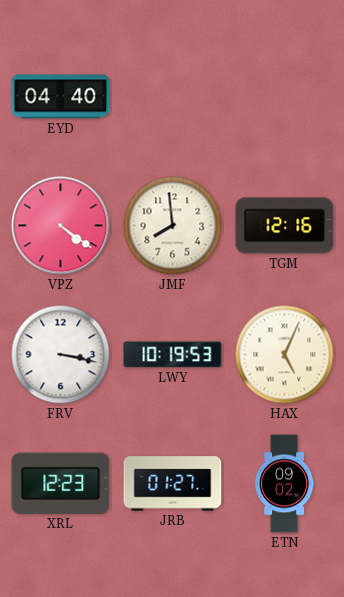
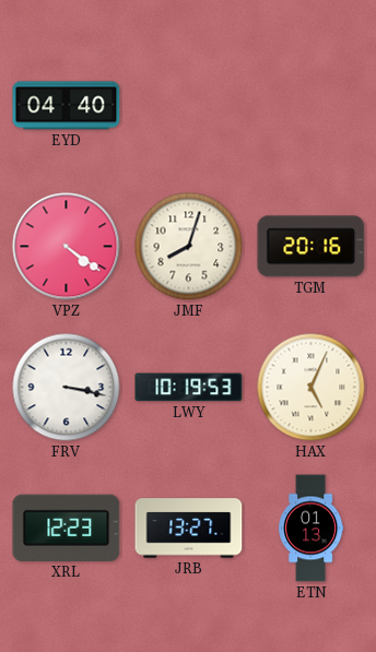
JMF: 7:59 -> 8:03
TGM: 12:16 -> 20:16
JRB: 01:27 -> 13:27
ETN: 09:02 -> 01:13
